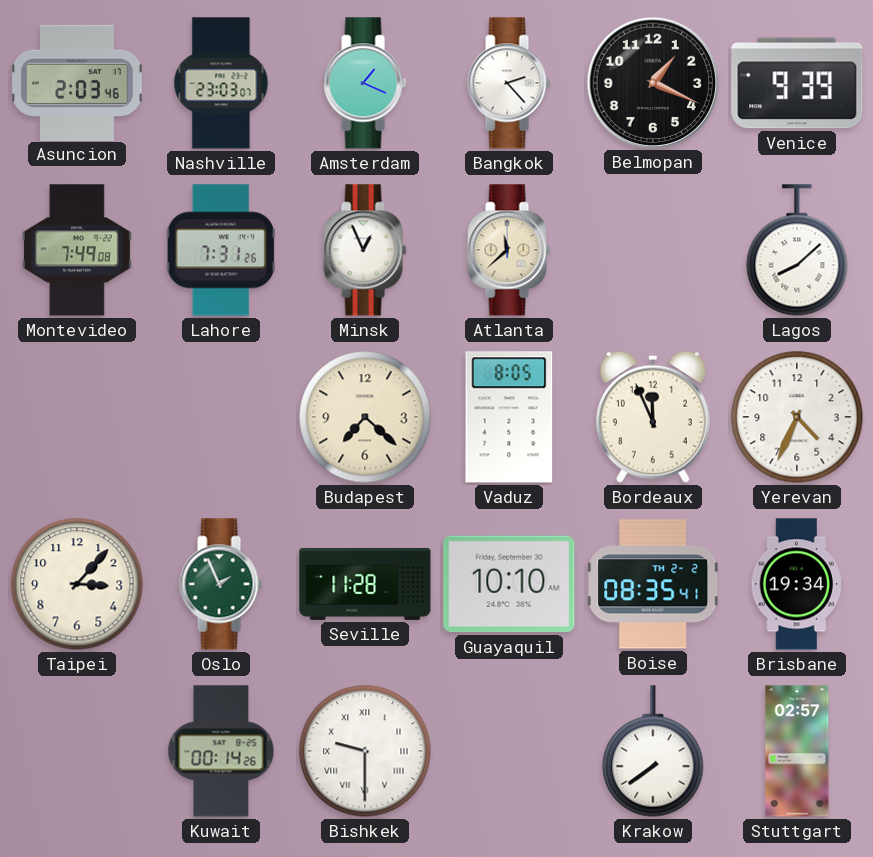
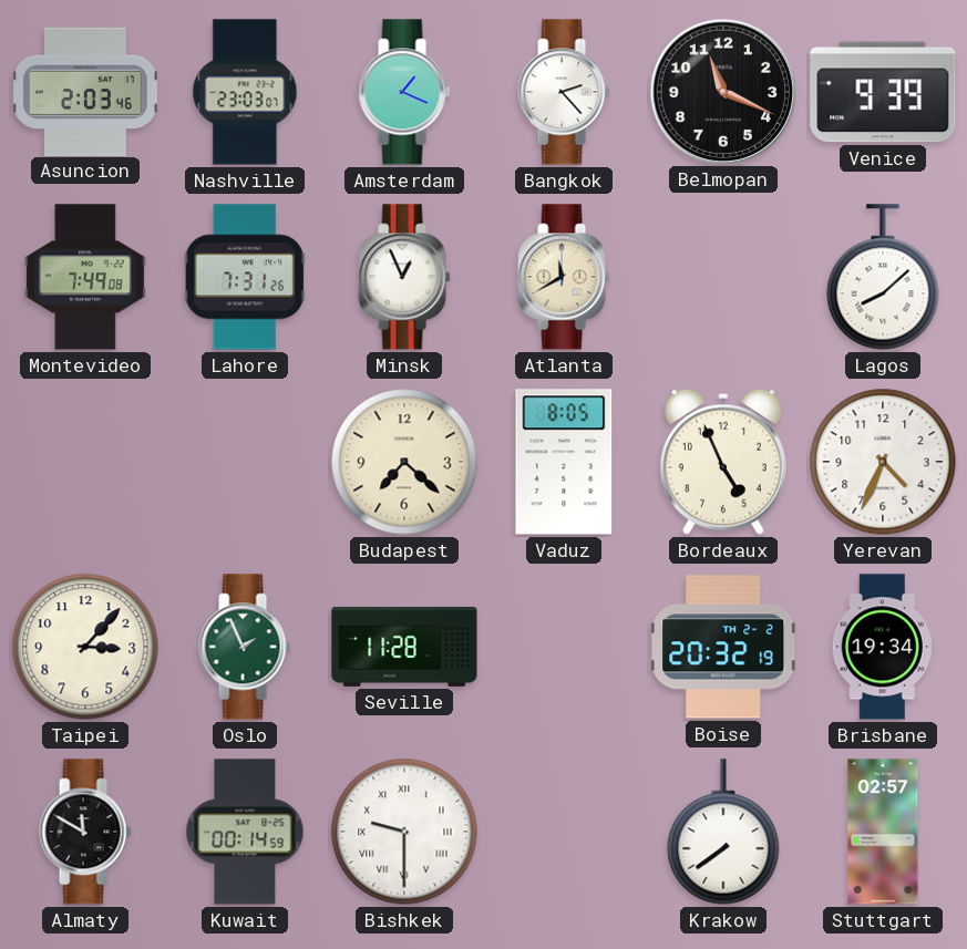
Belmopan: 1:19 -> 11:19
Atlanta: 11:38 -> 11:40
Bordeaux: 11:56 -> 4:56
Guayaquil: 10:10 -> none
Boise: 08:35 -> 20:32
Almaty: none -> 11:50
Kuwait: 00:14:26 -> 00:14:59
